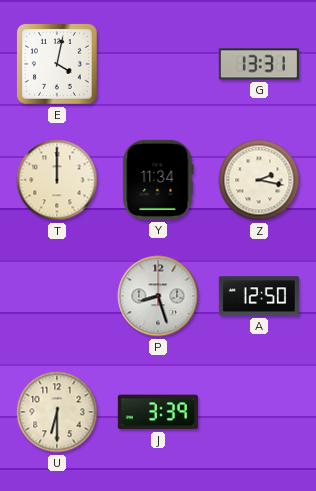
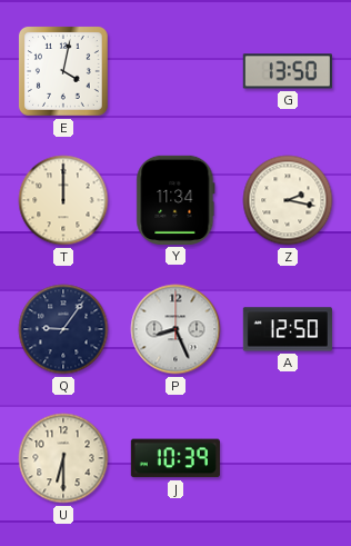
G: 13:31 -> 13:50
Q: none -> 9:06
P: 8:27 -> 8:26
J: 3:39 -> 10:39
